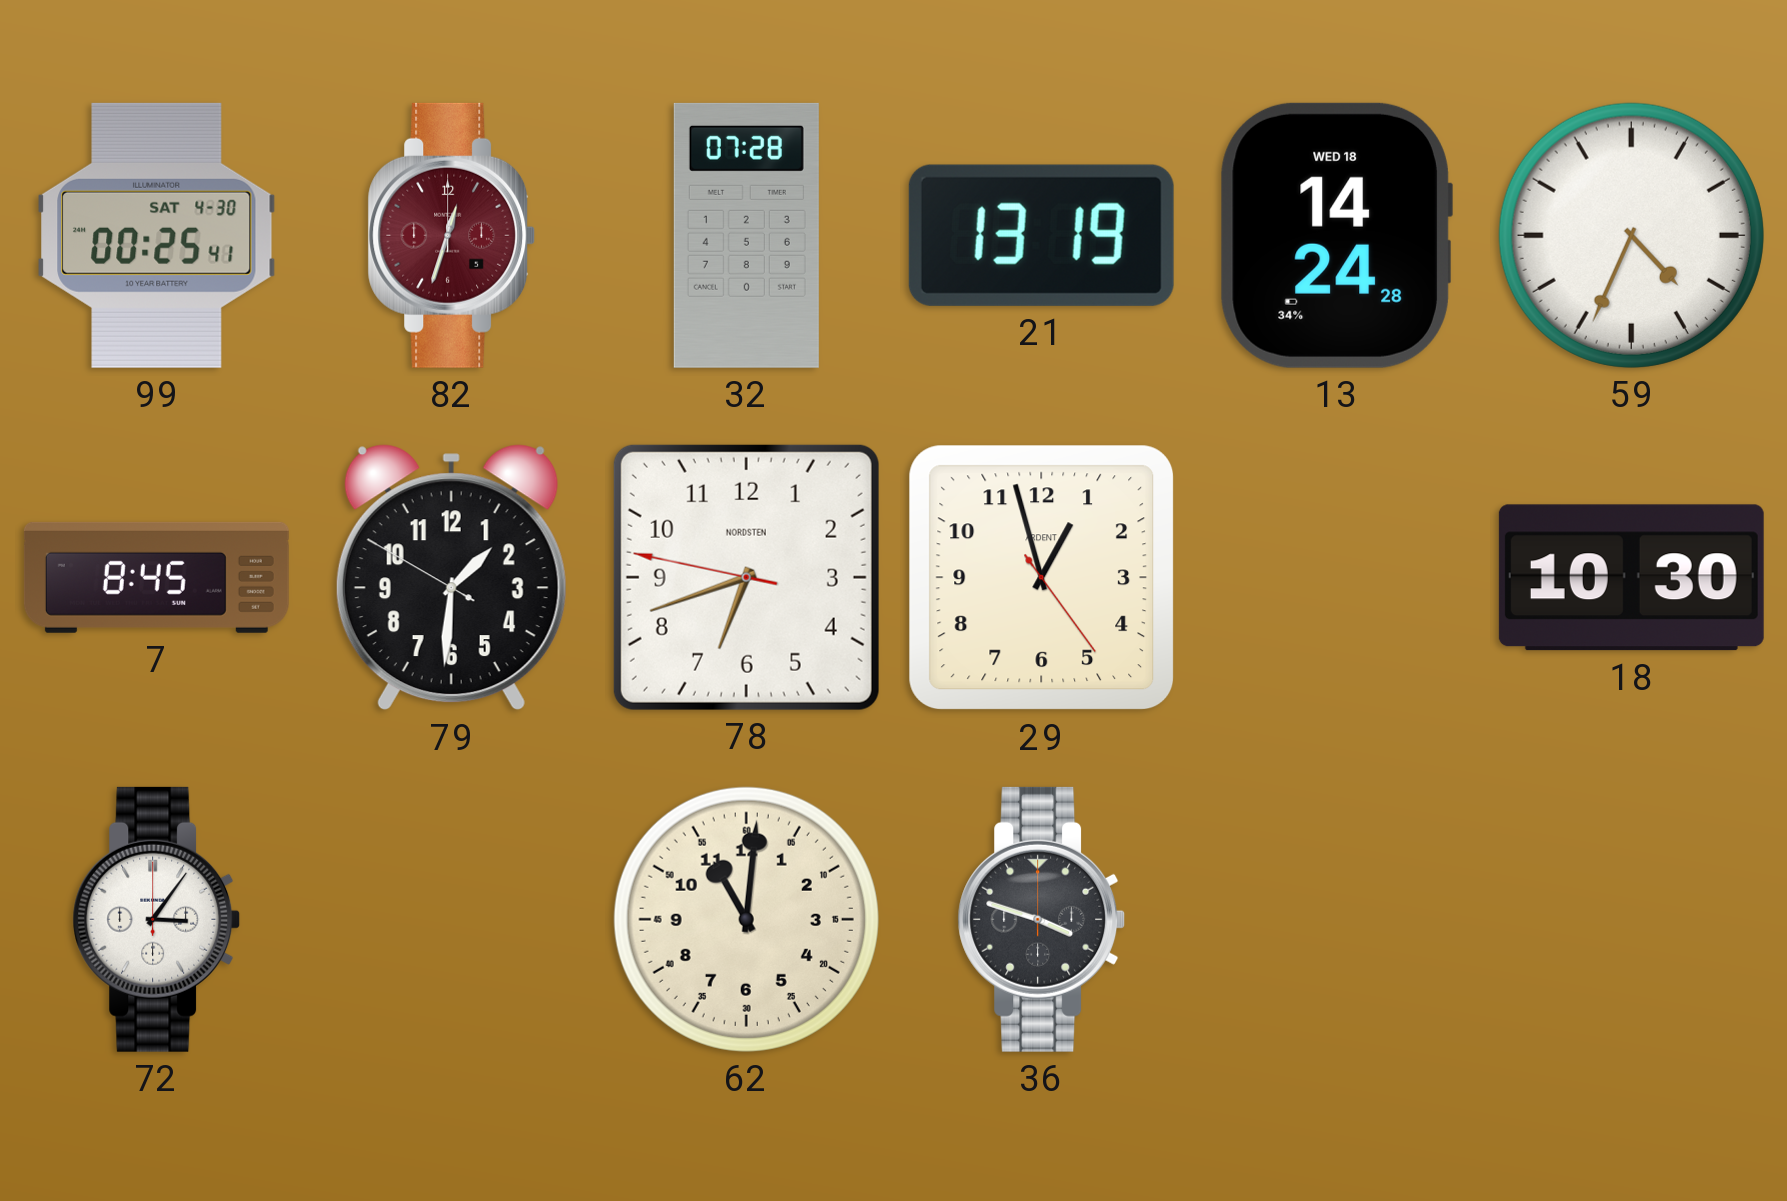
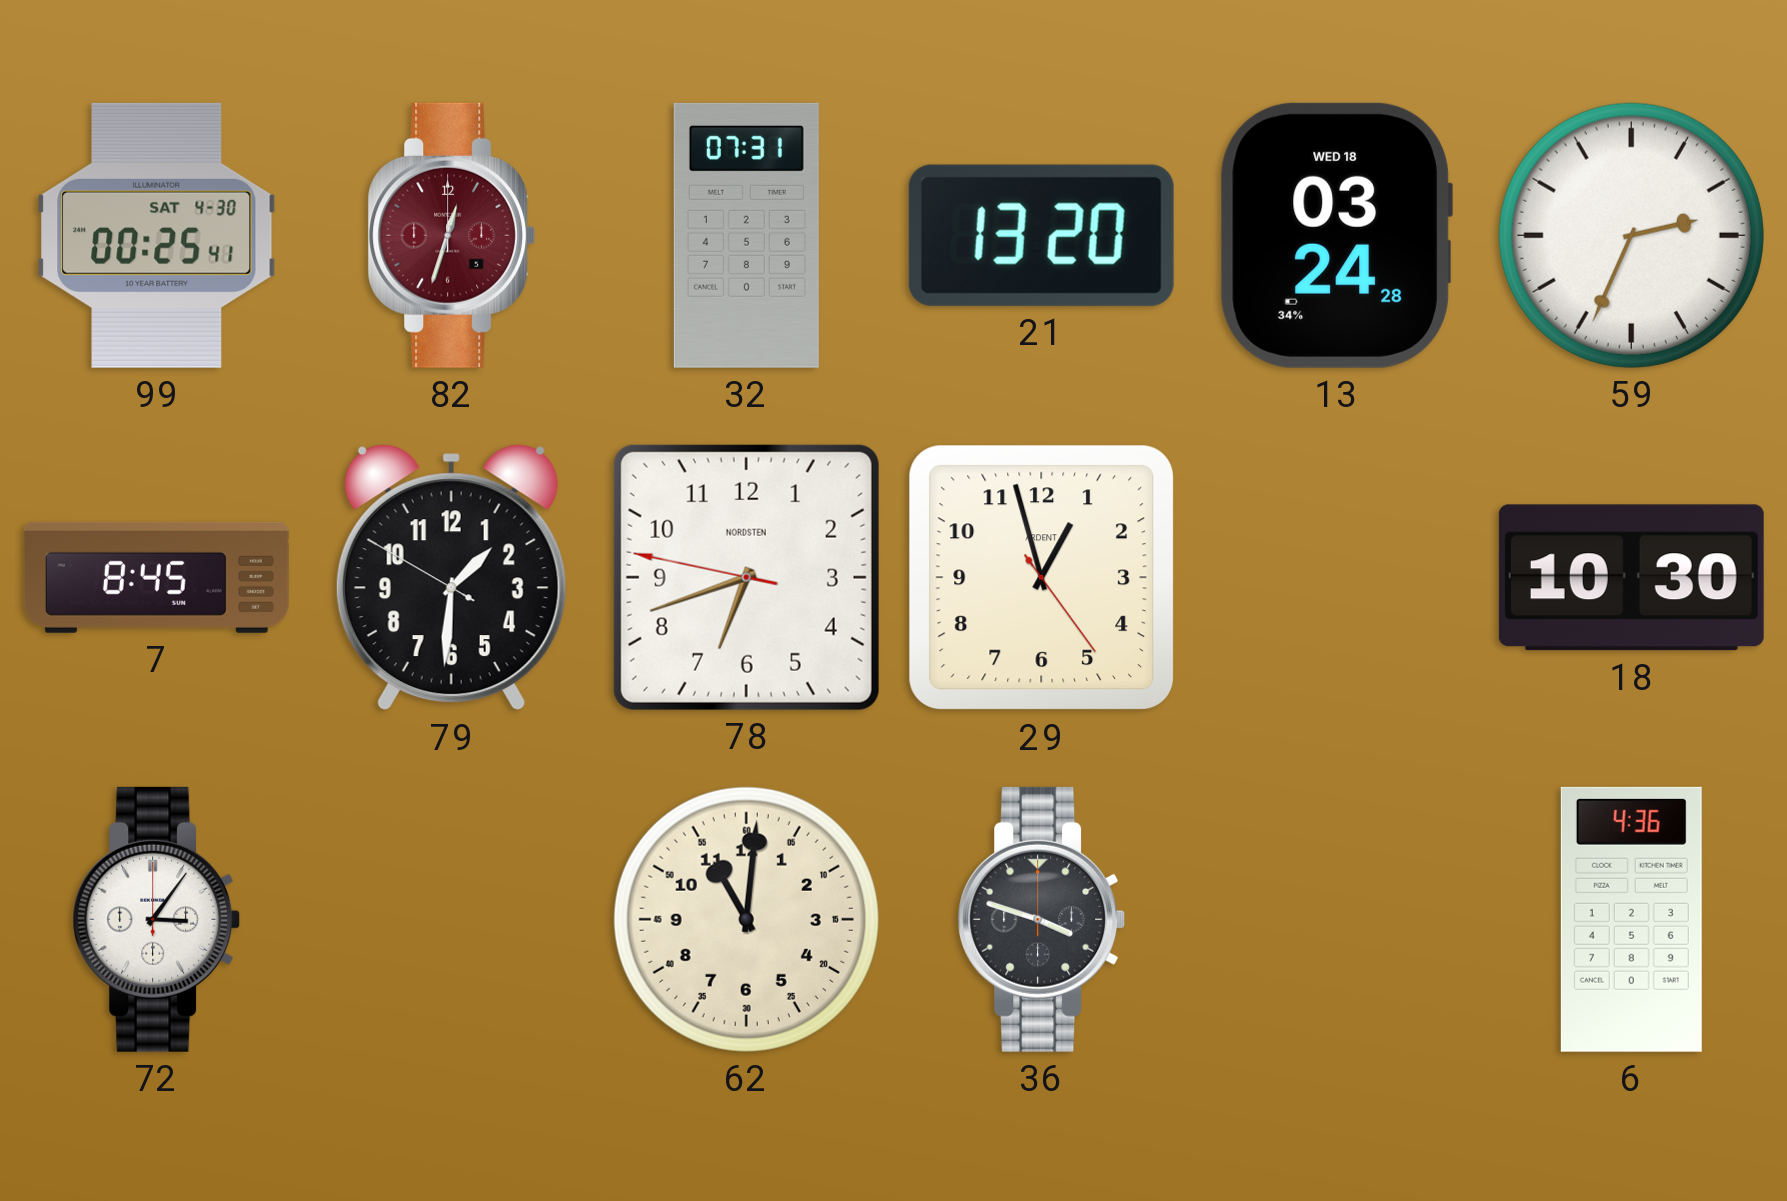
32: 07:28 -> 07:31
21: 13:19 -> 13:20
13: 14:24 -> 03:24
59: 4:34 -> 2:34
6: none -> 4:36
